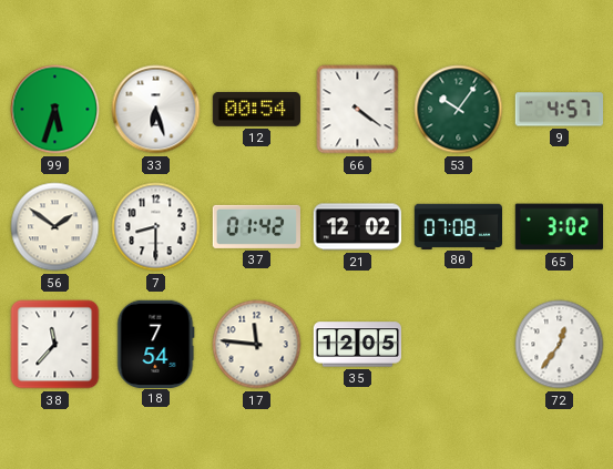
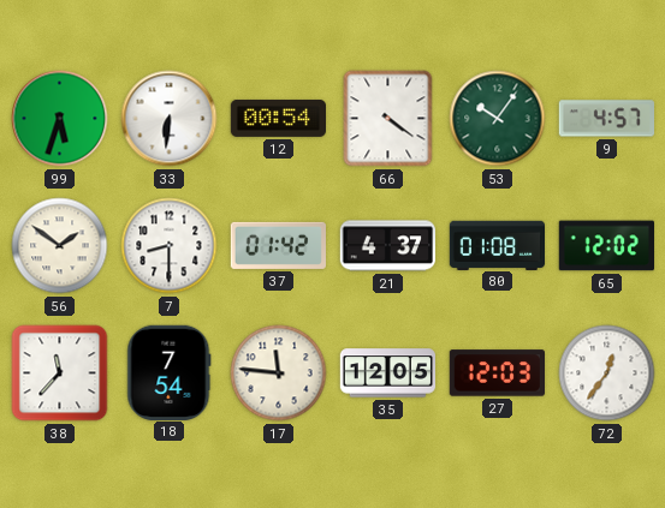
33: 6:27 -> 6:31
21: 12:02 -> 4:37
80: 07:08 -> 01:08
65: 3:02 -> 12:02
27: none -> 12:03
